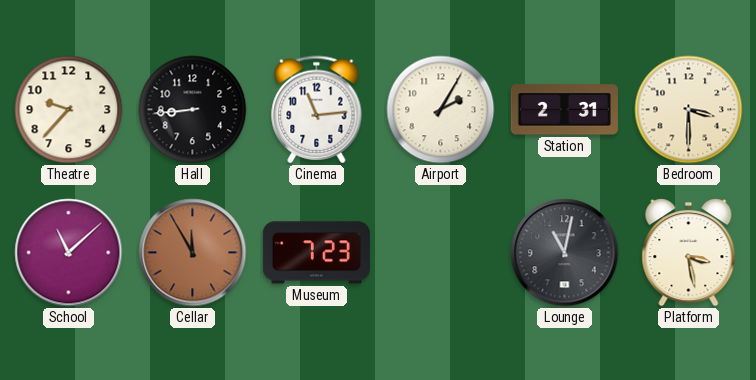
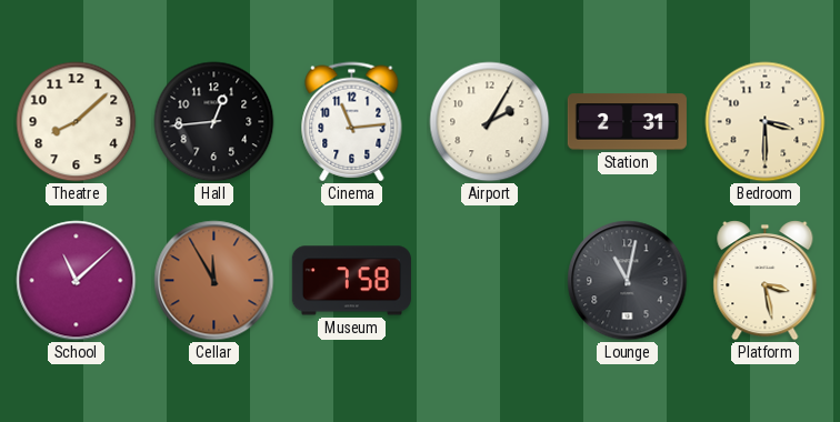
Theatre: 9:37 -> 8:08
Hall: 8:44 -> 12:44
Museum: 7:23 -> 7:58
